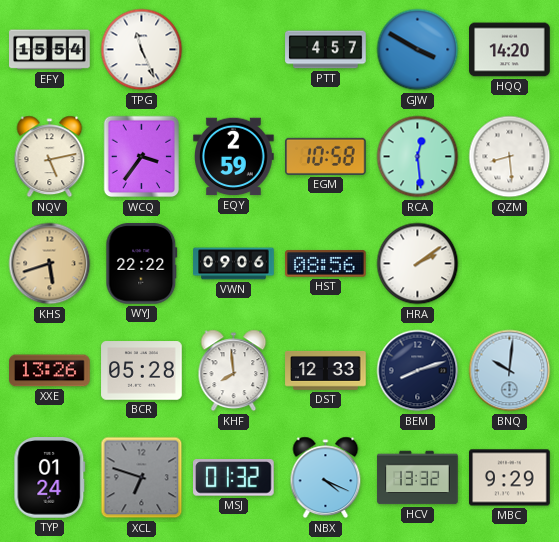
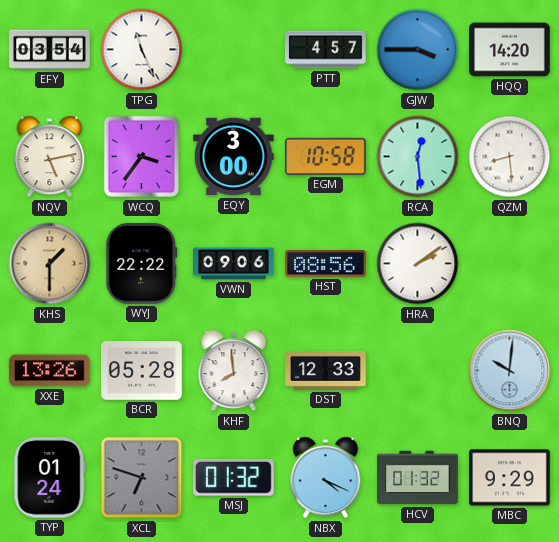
EFY: 15:54 -> 03:54
GJW: 3:50 -> 3:45
EQY: 2:59 -> 3:00
KHS: 5:42 -> 1:30
BEM: 8:12 -> none
HCV: 13:32 -> 01:32
